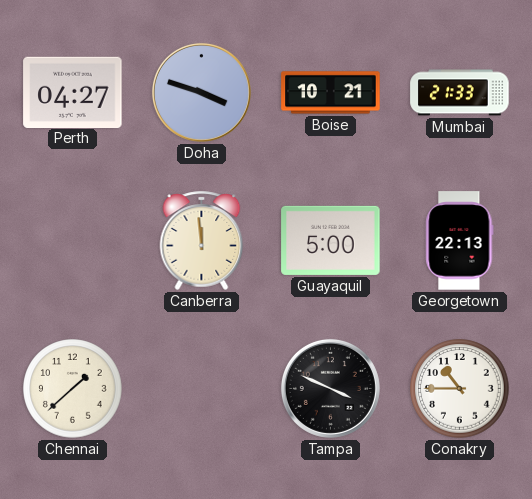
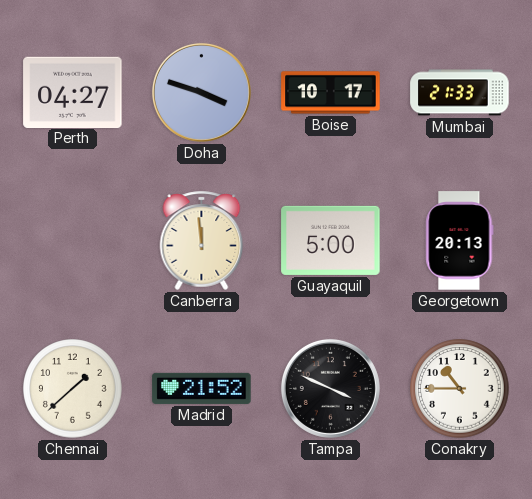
Boise: 10:21 -> 10:17
Georgetown: 22:13 -> 20:13
Madrid: none -> 21:52
